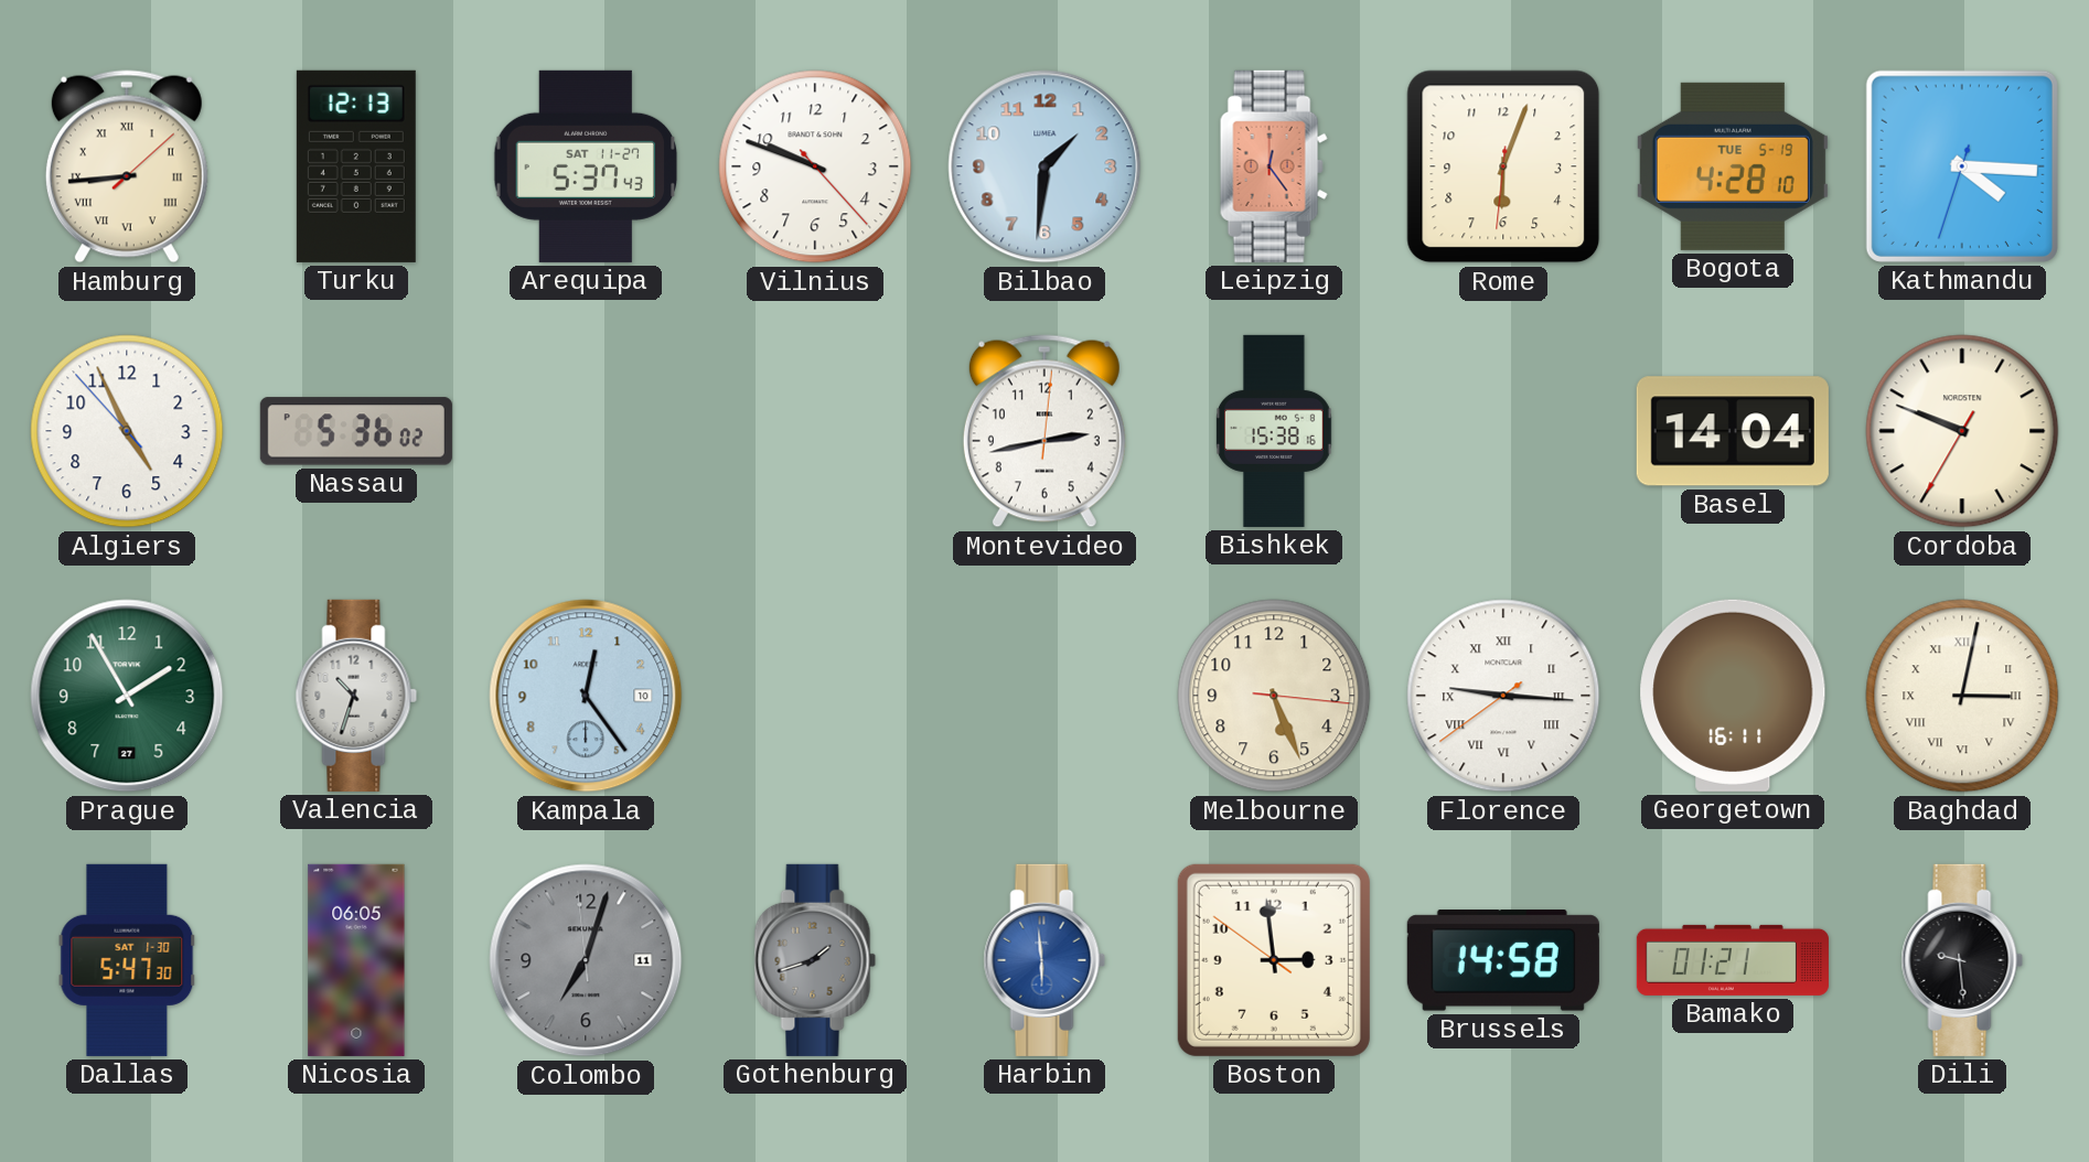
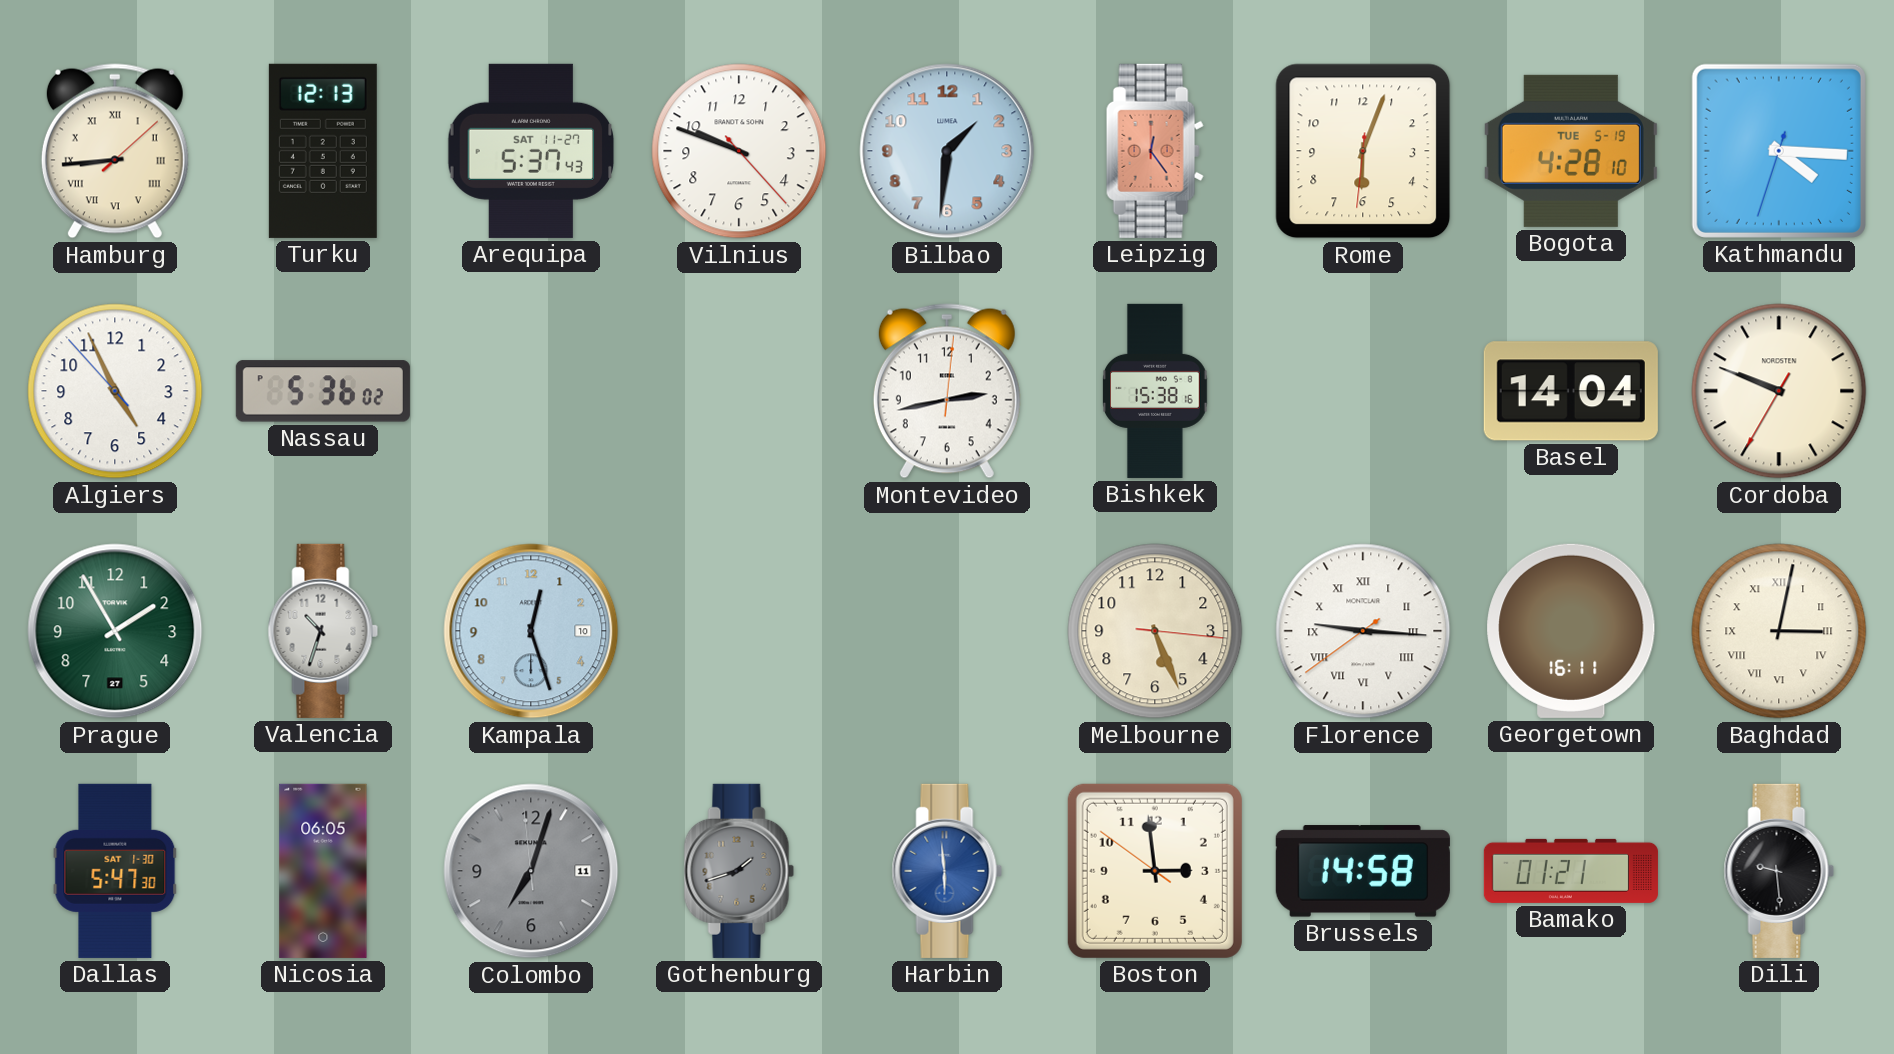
Kampala: 12:24 -> 12:27
